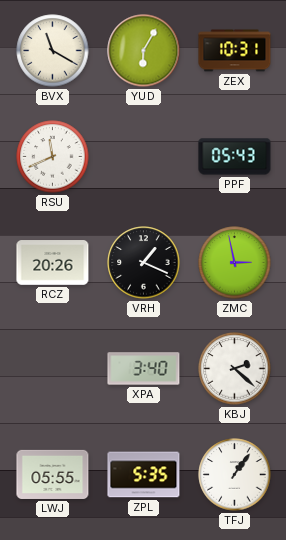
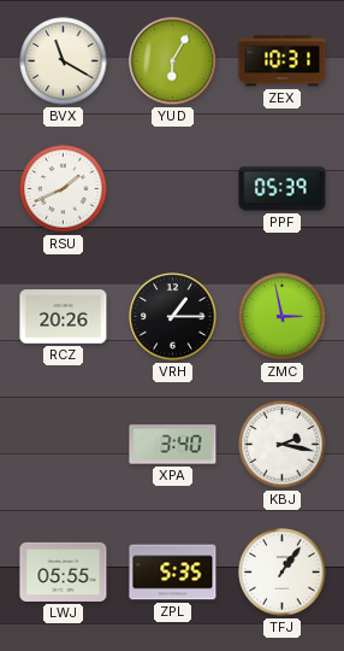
RSU: 11:41 -> 1:41
PPF: 05:43 -> 05:39
VRH: 1:19 -> 1:15
KBJ: 2:22 -> 2:17
